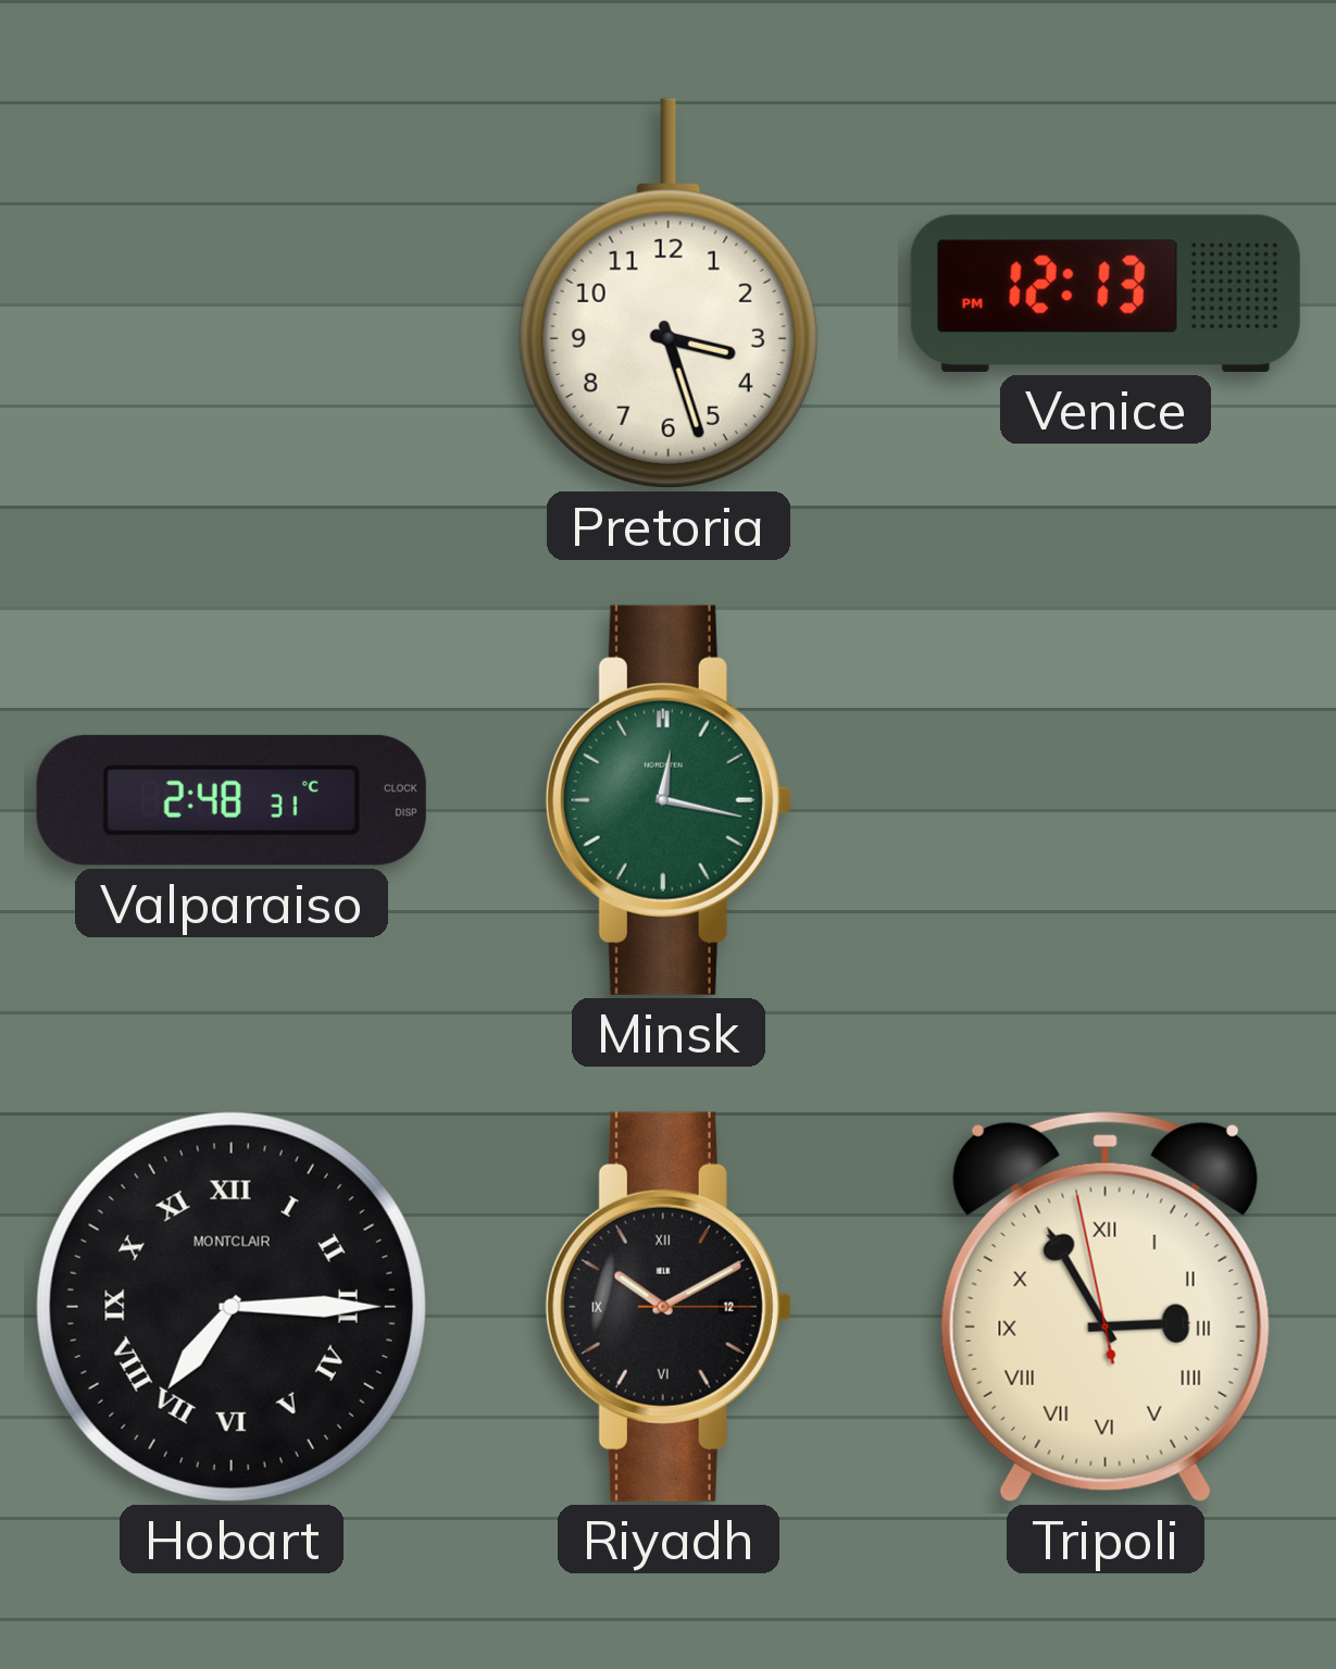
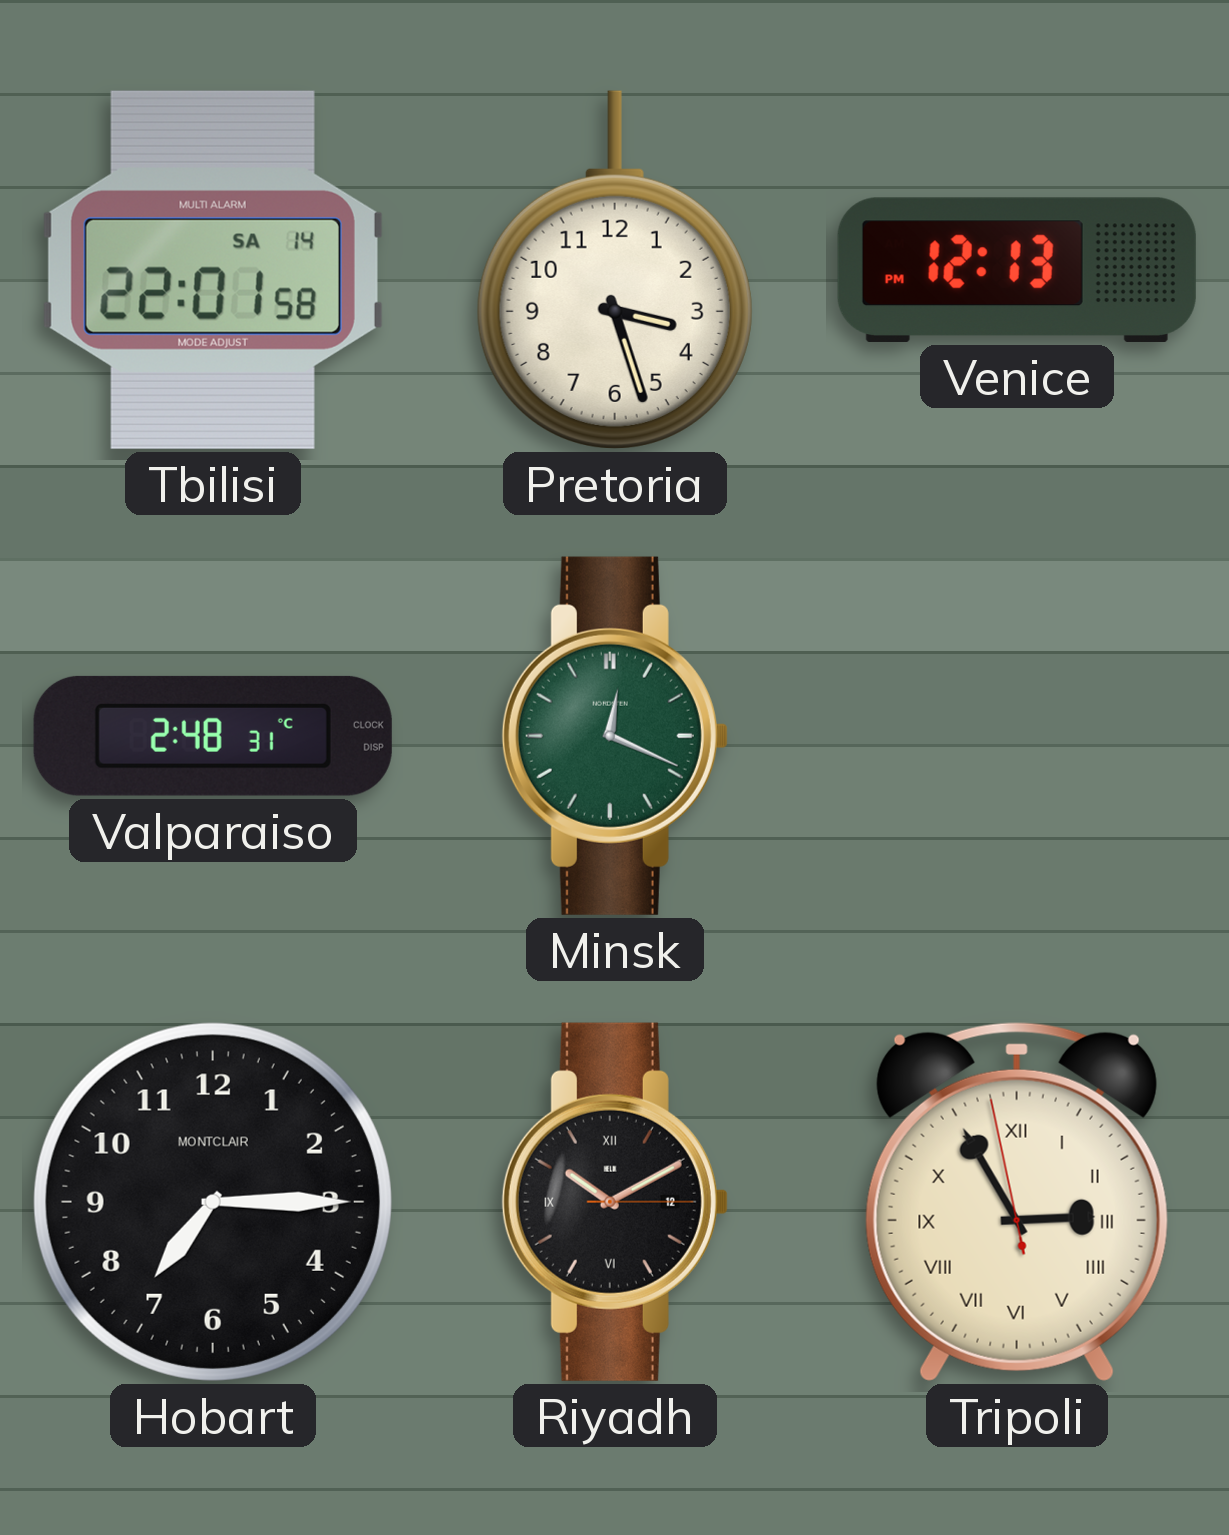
Tbilisi: none -> 22:01
Minsk: 12:17 -> 12:19
Hobart numerals: Roman -> Arabic
